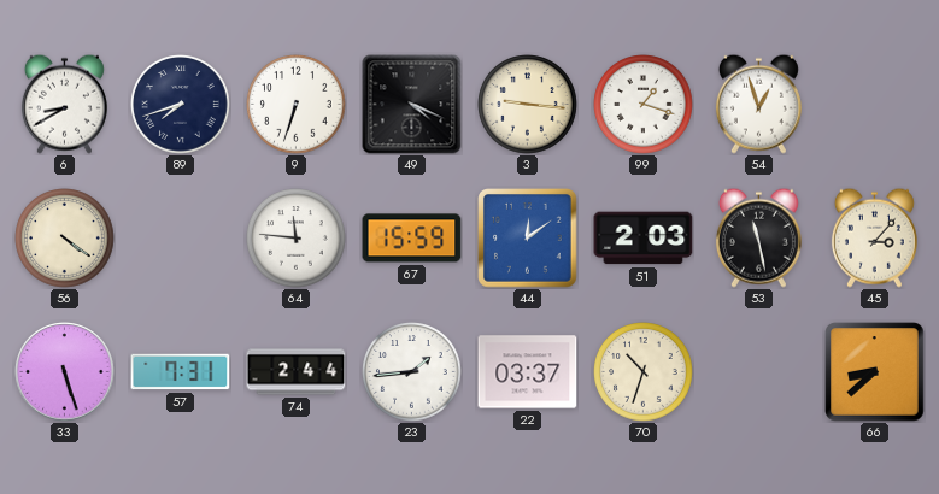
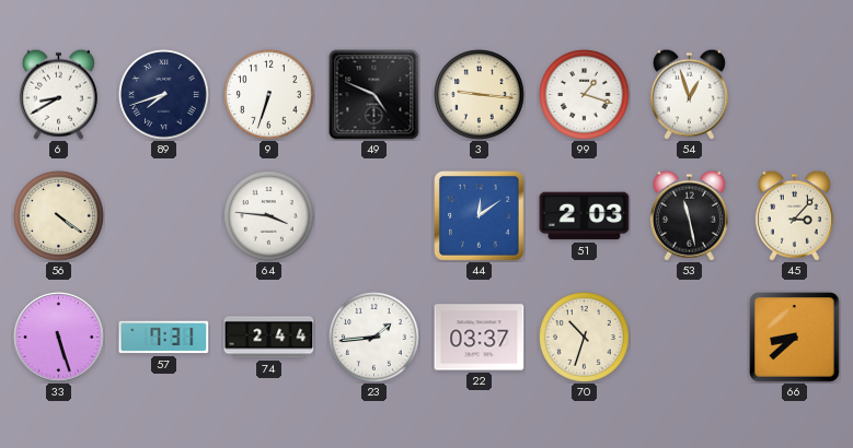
49: 4:19 -> 4:49
64: 11:46 -> 3:46
67: 15:59 -> none
